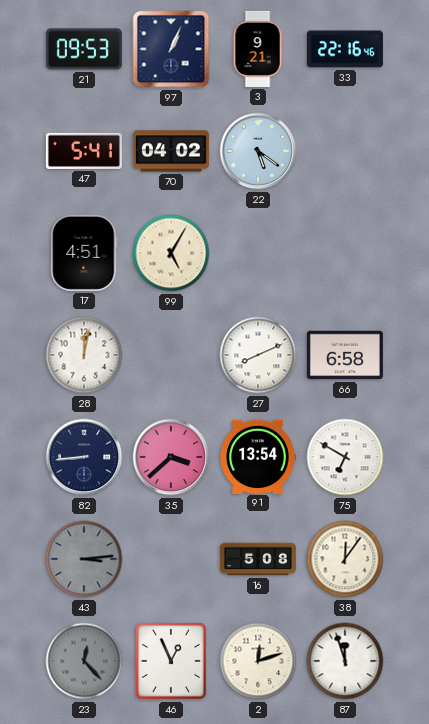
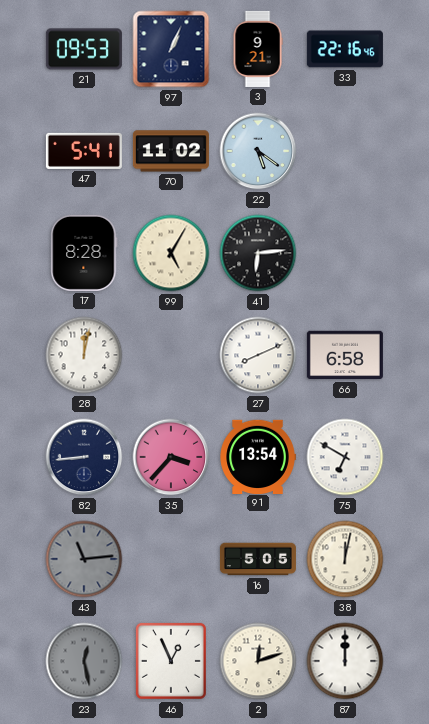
70: 04:02 -> 11:02
17: 4:51 -> 8:28
41: none -> 6:14
35: 3:38 -> 3:37
43: 3:14 -> 11:14
16: 5:08 -> 5:05
38: 12:06 -> 12:02
23: 12:23 -> 12:28
87: 11:57 -> 12:00
